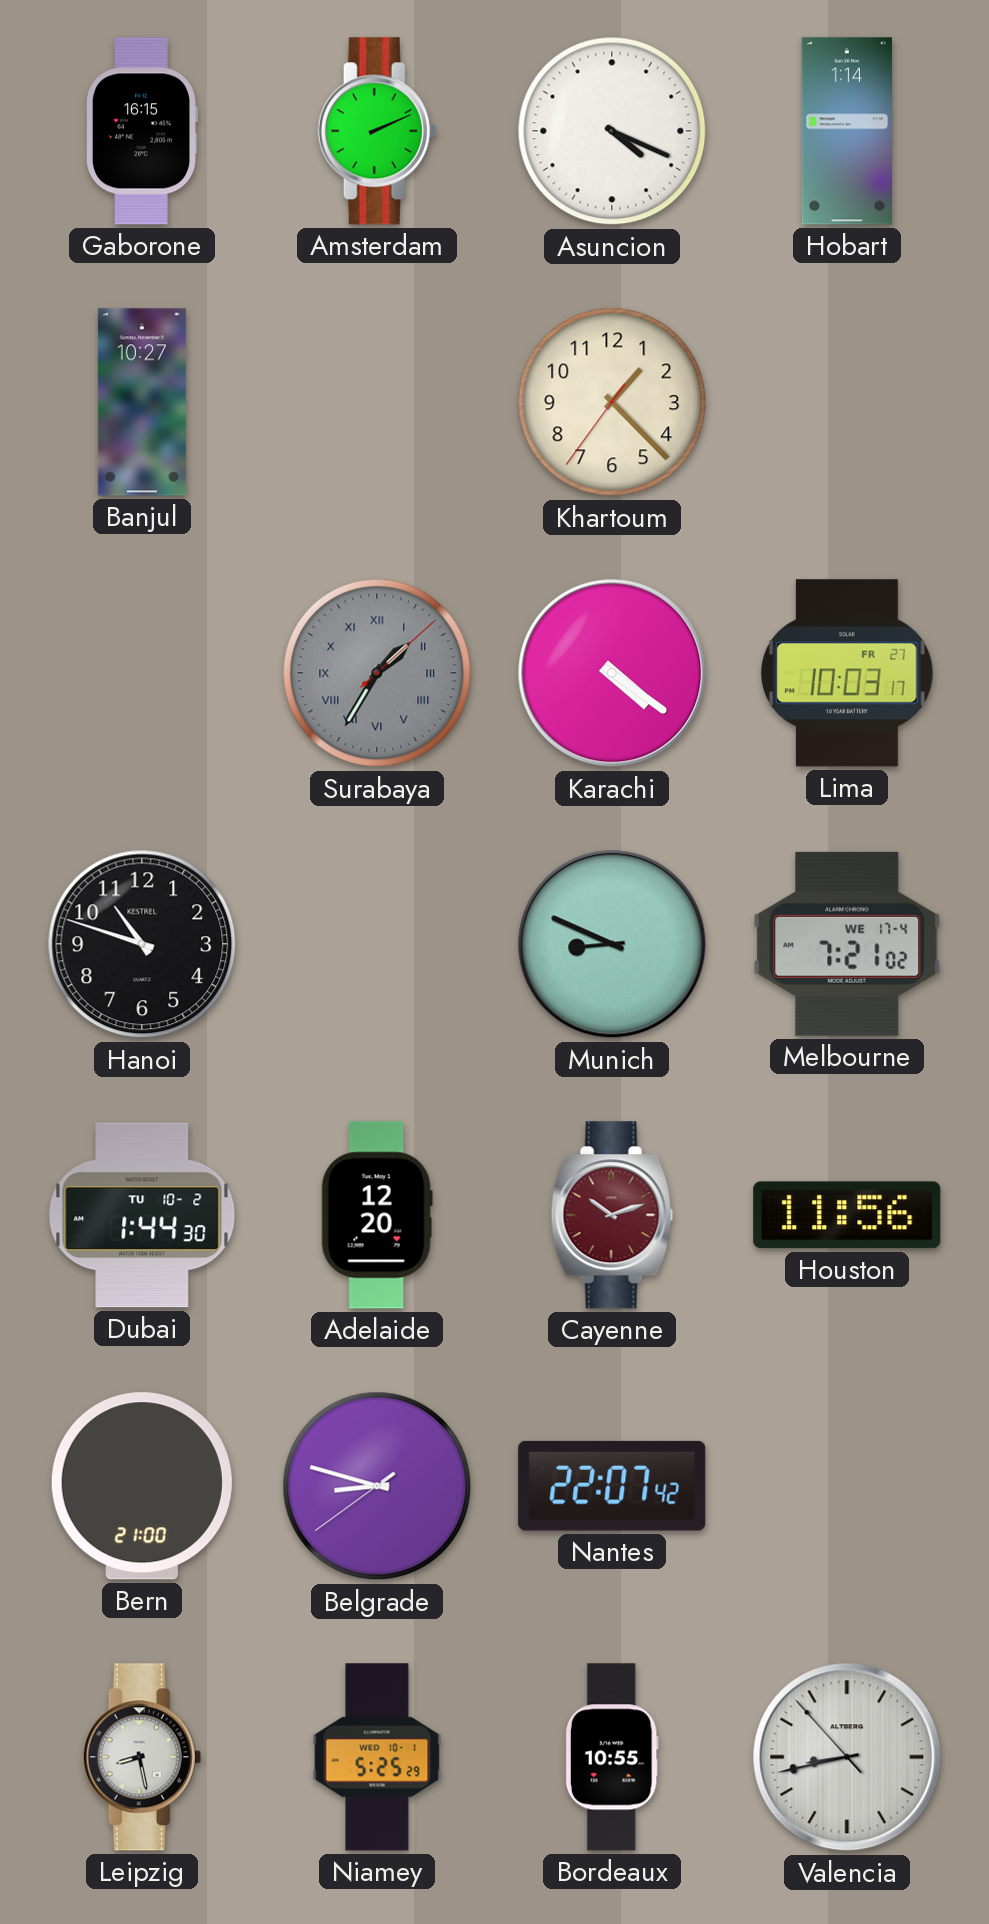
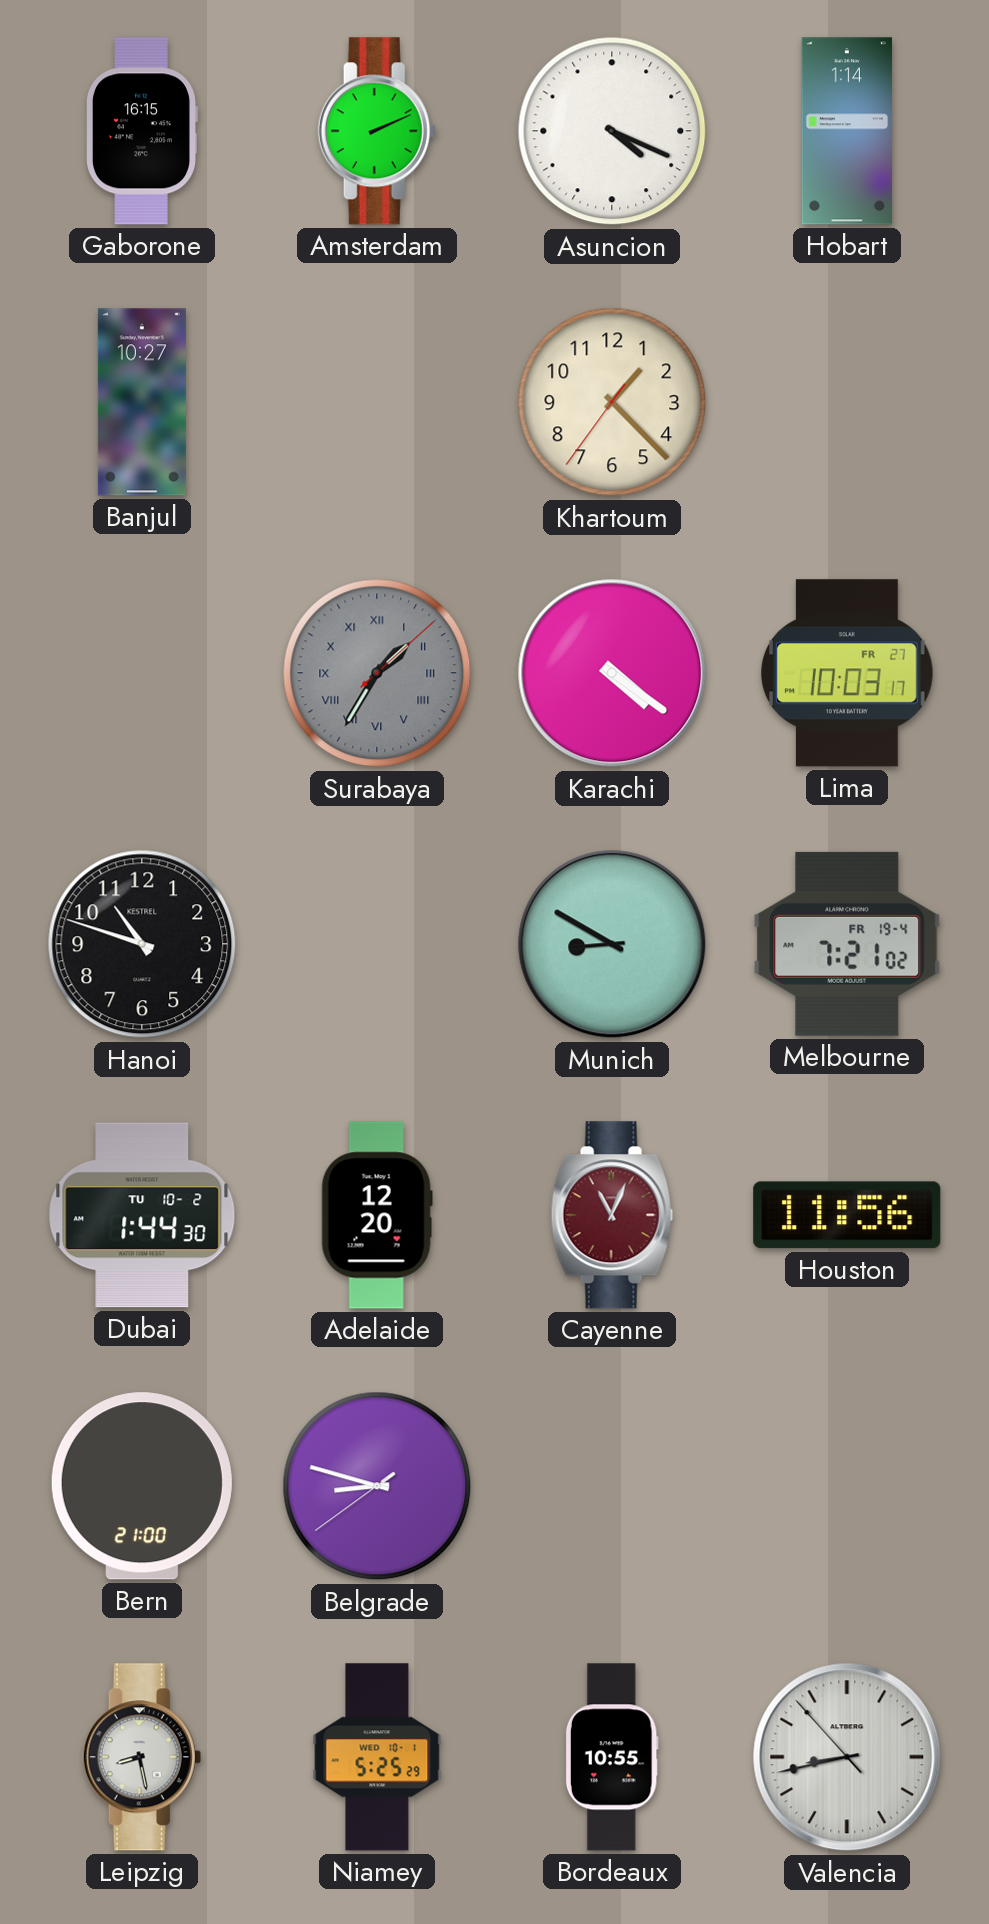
Munich: 8:49 -> 8:50
Melbourne date: WE 17-4 -> FR 19-4
Cayenne: 10:12 -> 11:04
Nantes: 22:07 -> none
